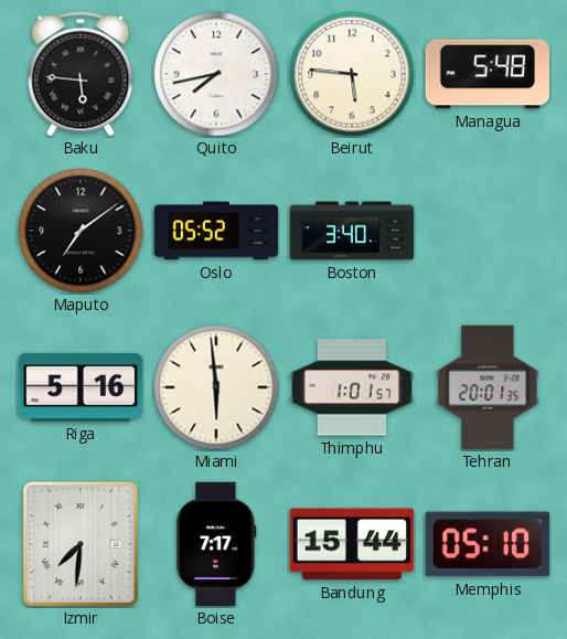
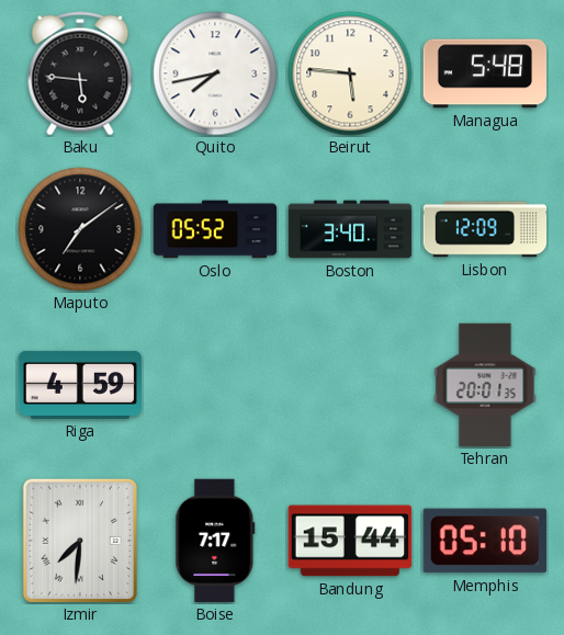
Lisbon: none -> 12:09
Riga: 5:16 -> 4:59
Miami: 5:59 -> none
Thimphu: 1:01 -> none
